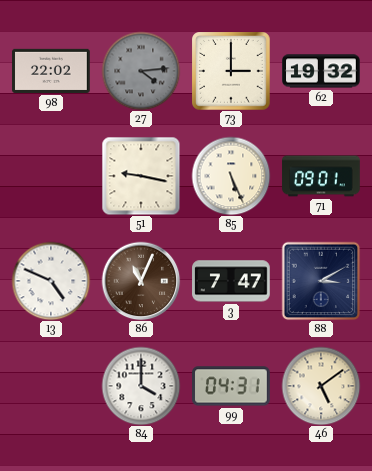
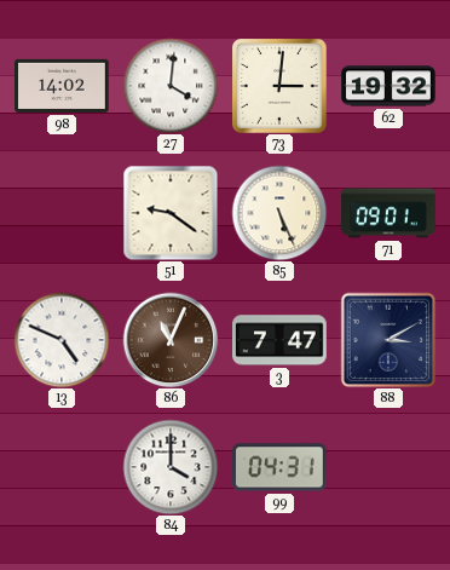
98: 22:02 -> 14:02
27: 4:14 -> 4:01
27 dial: grey -> white
73: 3:00 -> 3:01
51: 9:17 -> 9:21
46: 5:09 -> none
